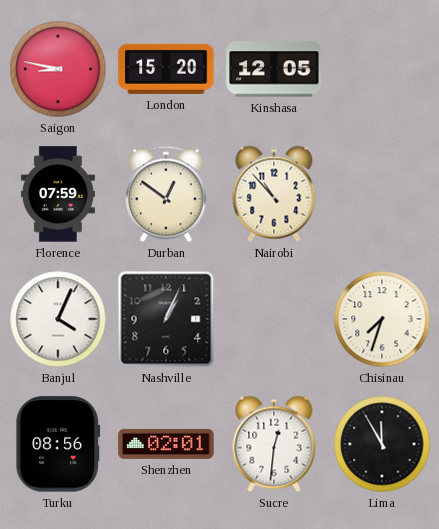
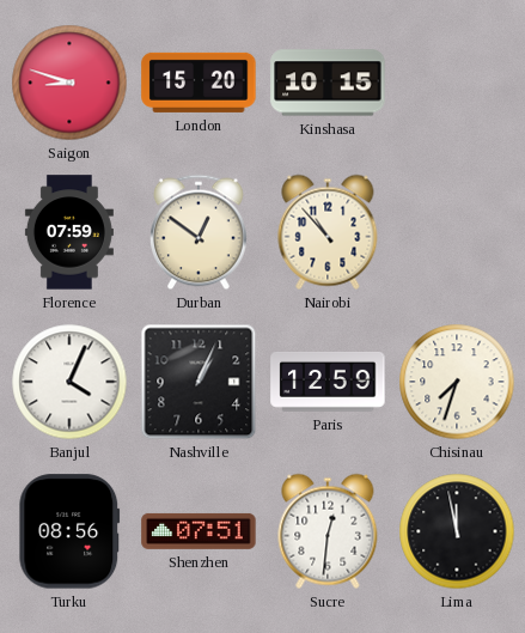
Saigon: 8:47 -> 8:48
Kinshasa: 12:05 -> 10:15
Paris: none -> 12:59
Shenzhen: 02:01 -> 07:51
Lima: 11:55 -> 11:58
